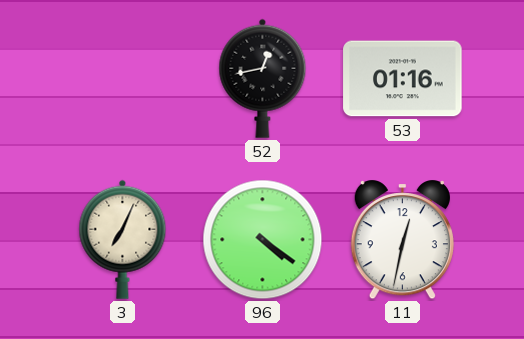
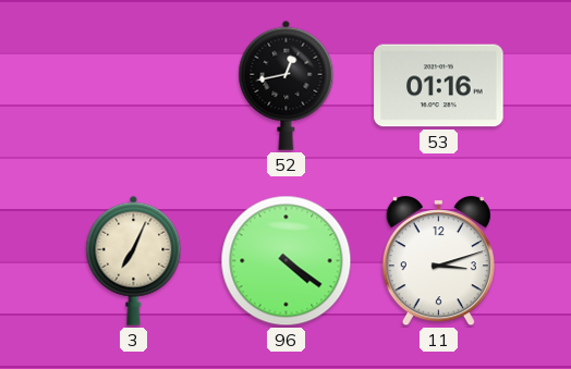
11: 12:32 -> 3:12
